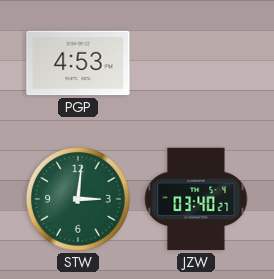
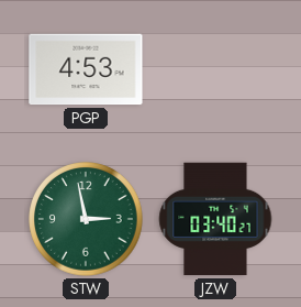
STW: 3:01 -> 2:58
